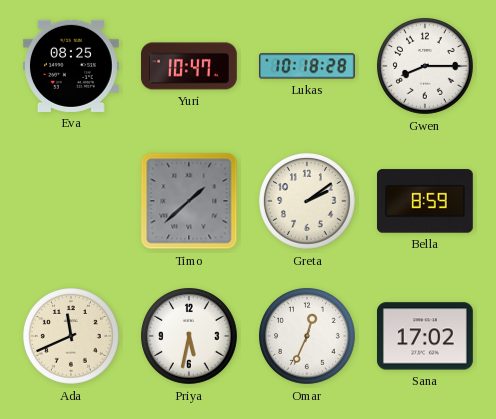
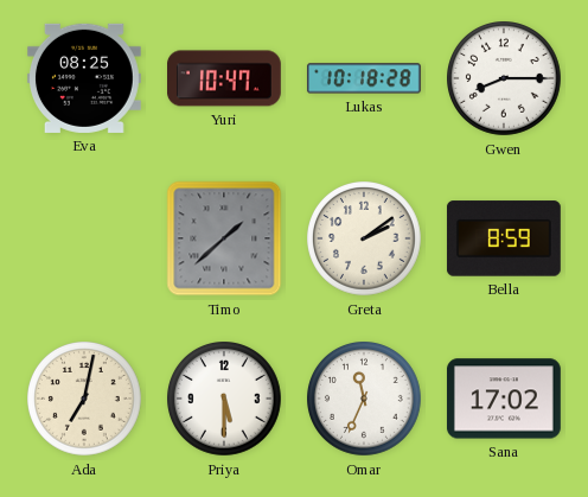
Ada: 11:41 -> 7:02
Priya: 5:32 -> 5:30
Omar: 12:34 -> 11:34
